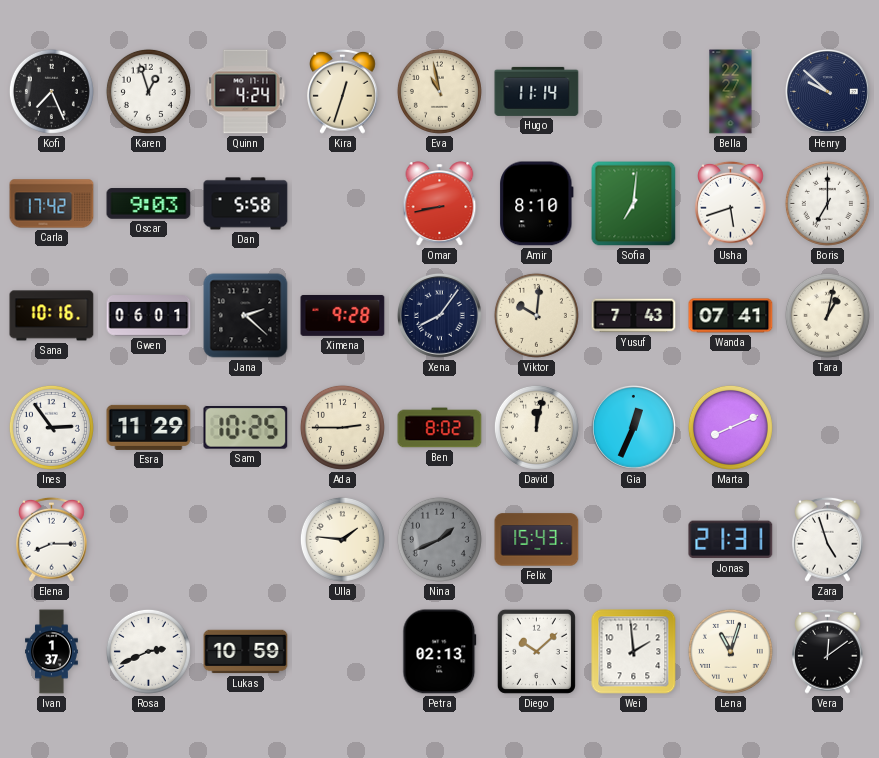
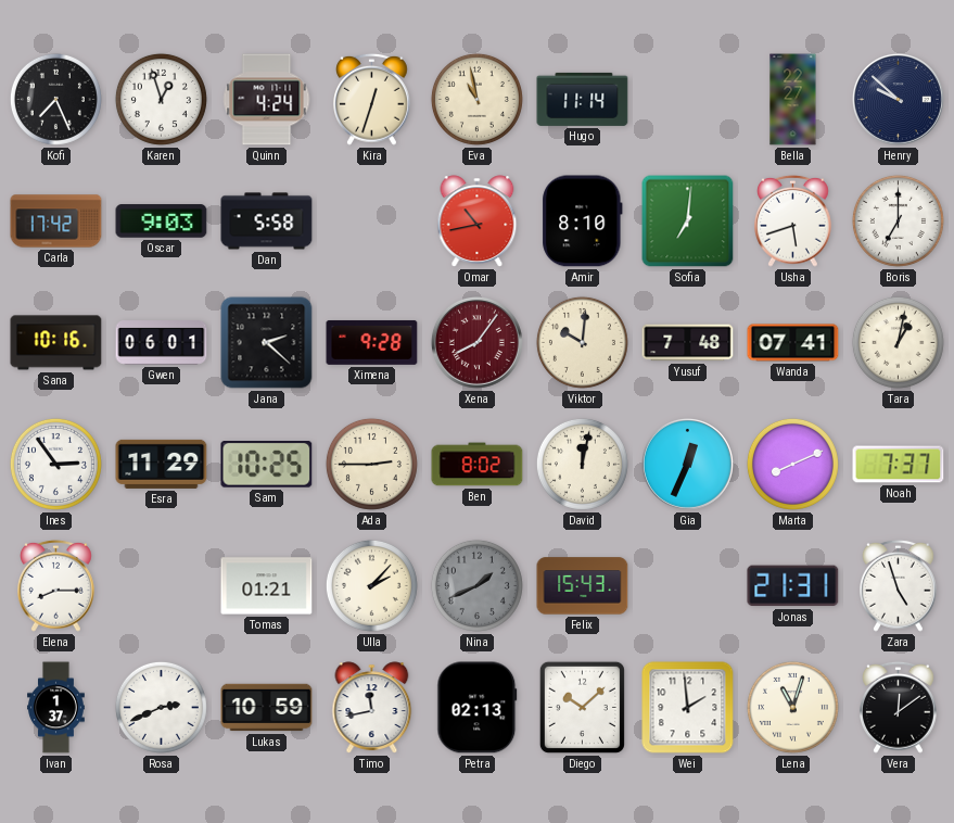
Omar: 8:43 -> 10:43
Xena dial: navy -> burgundy
Yusuf: 7:43 -> 7:48
Noah: none -> 7:37
Tomas: none -> 01:21
Ulla: 1:46 -> 2:07
Timo: none -> 11:43
